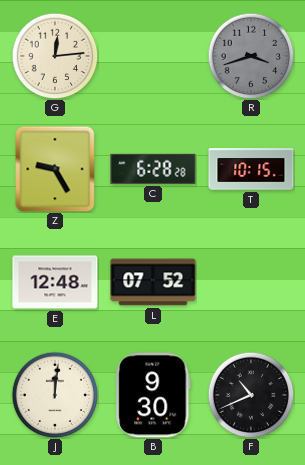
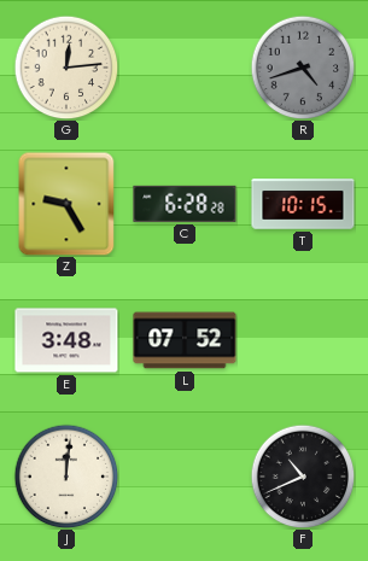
R: 3:42 -> 4:42
E: 12:48 -> 3:48
B: 9:30 -> none
